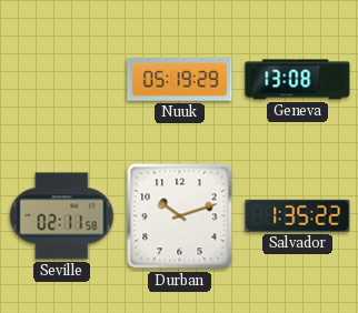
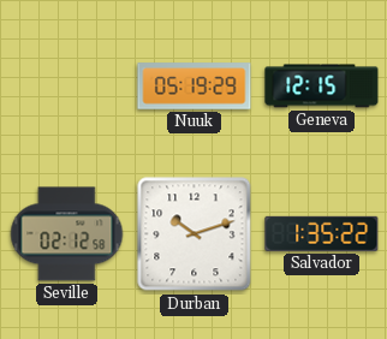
Geneva: 13:08 -> 12:15
Seville: 02:11 -> 02:12
